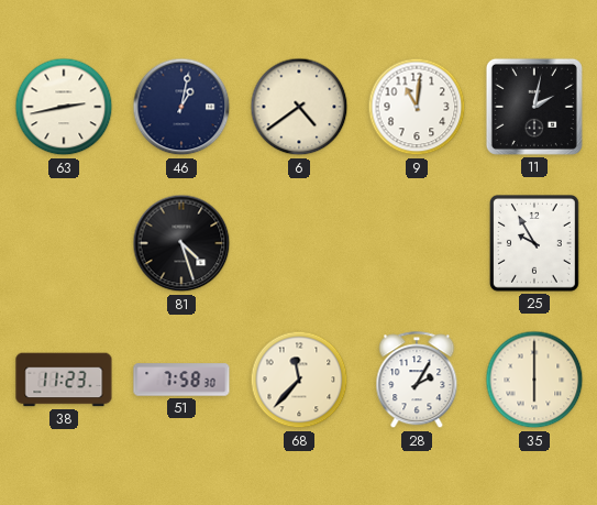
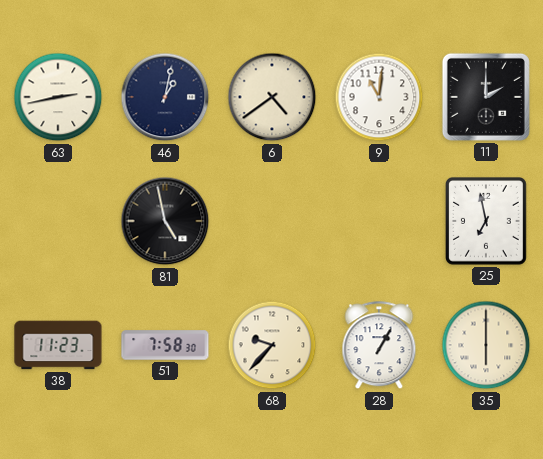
11: 2:02 -> 2:00
81: 4:27 -> 4:58
25: 9:55 -> 6:58
68: 11:37 -> 9:37
28: 2:05 -> 1:05
